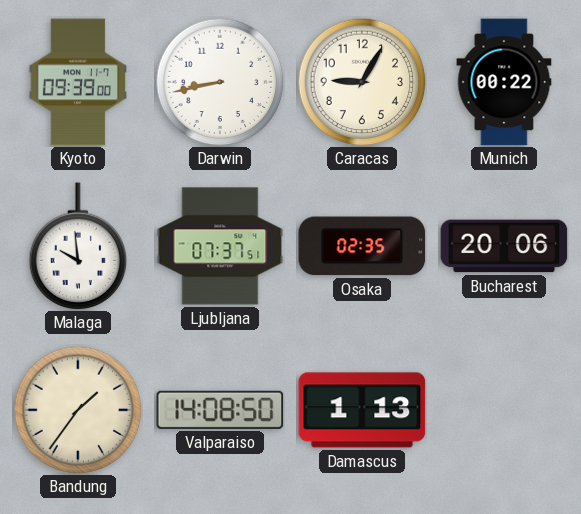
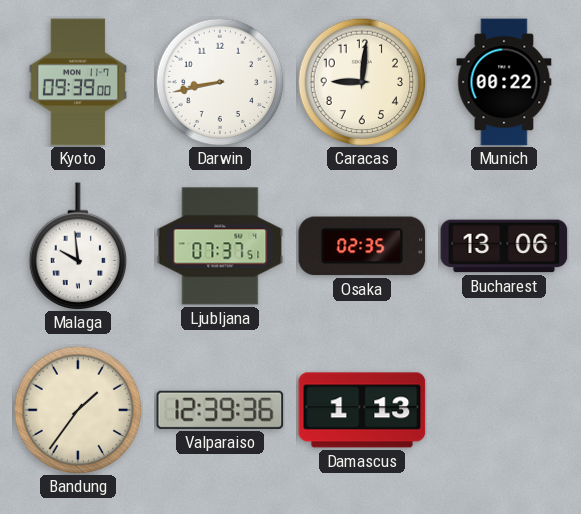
Caracas: 9:05 -> 9:01
Bucharest: 20:06 -> 13:06
Valparaiso: 14:08 -> 12:39
